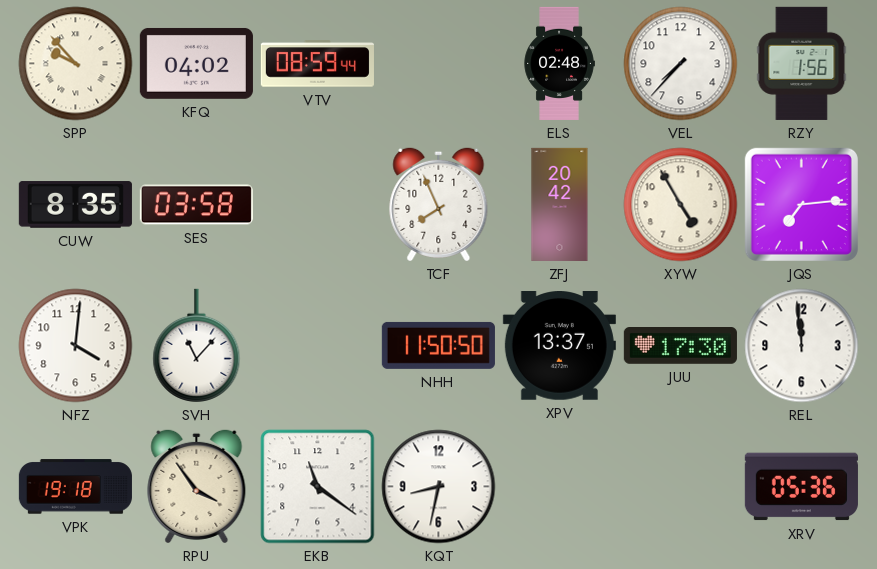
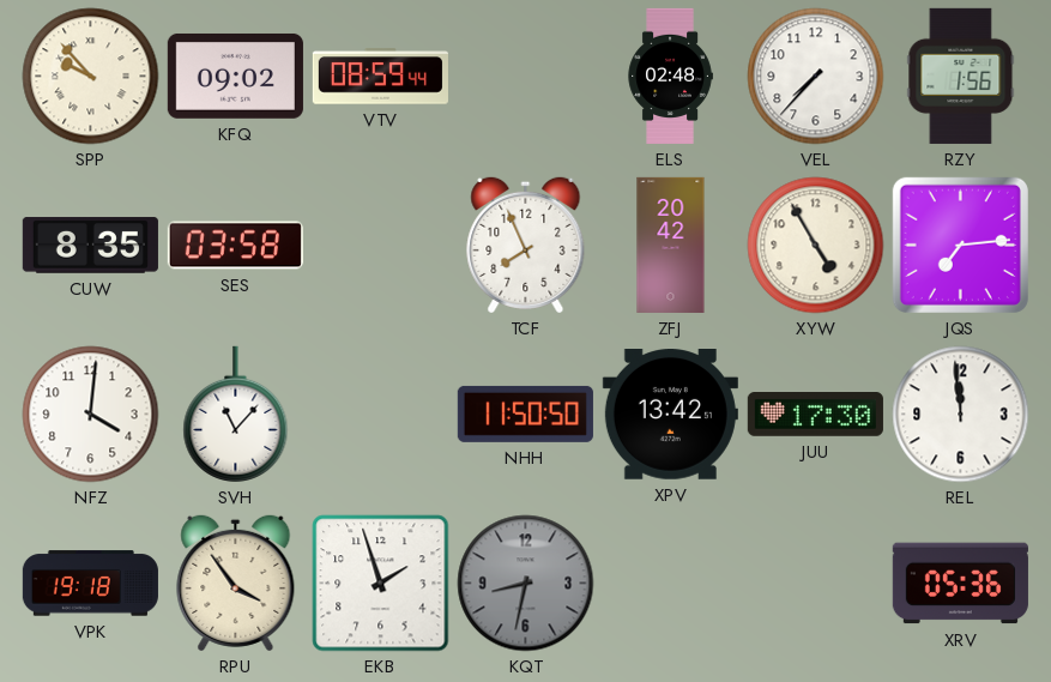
KFQ: 04:02 -> 09:02
XPV: 13:37 -> 13:42
EKB: 11:21 -> 1:57
KQT dial: white -> grey
